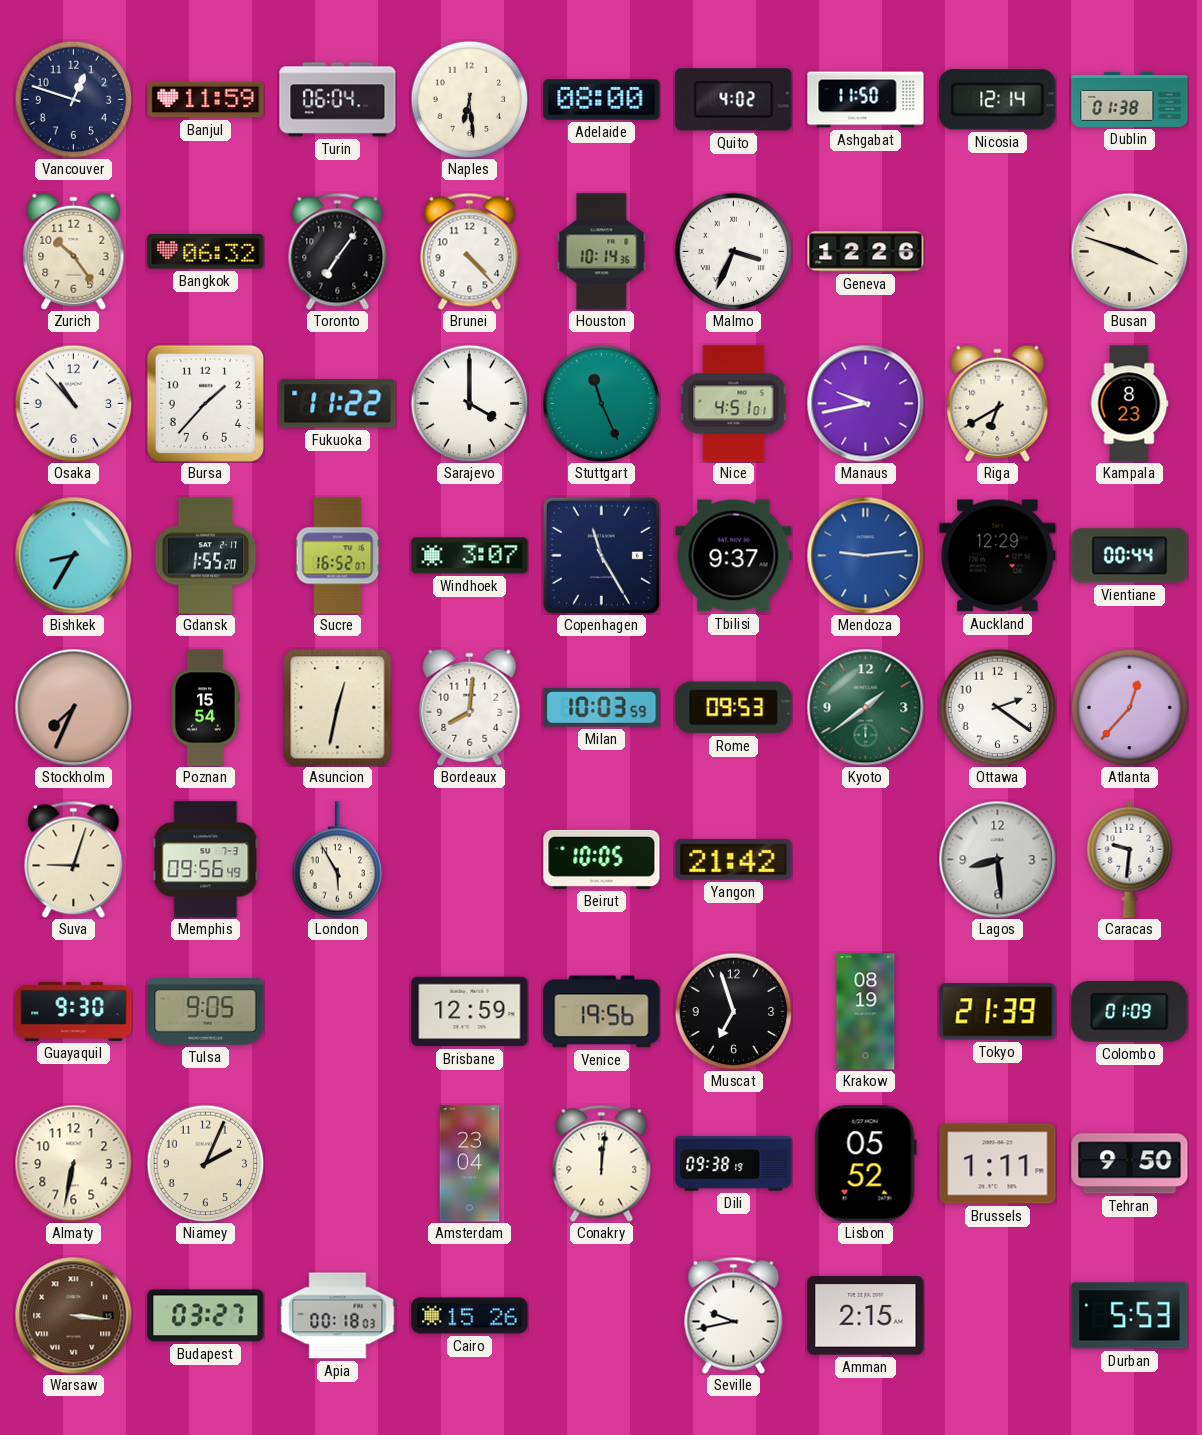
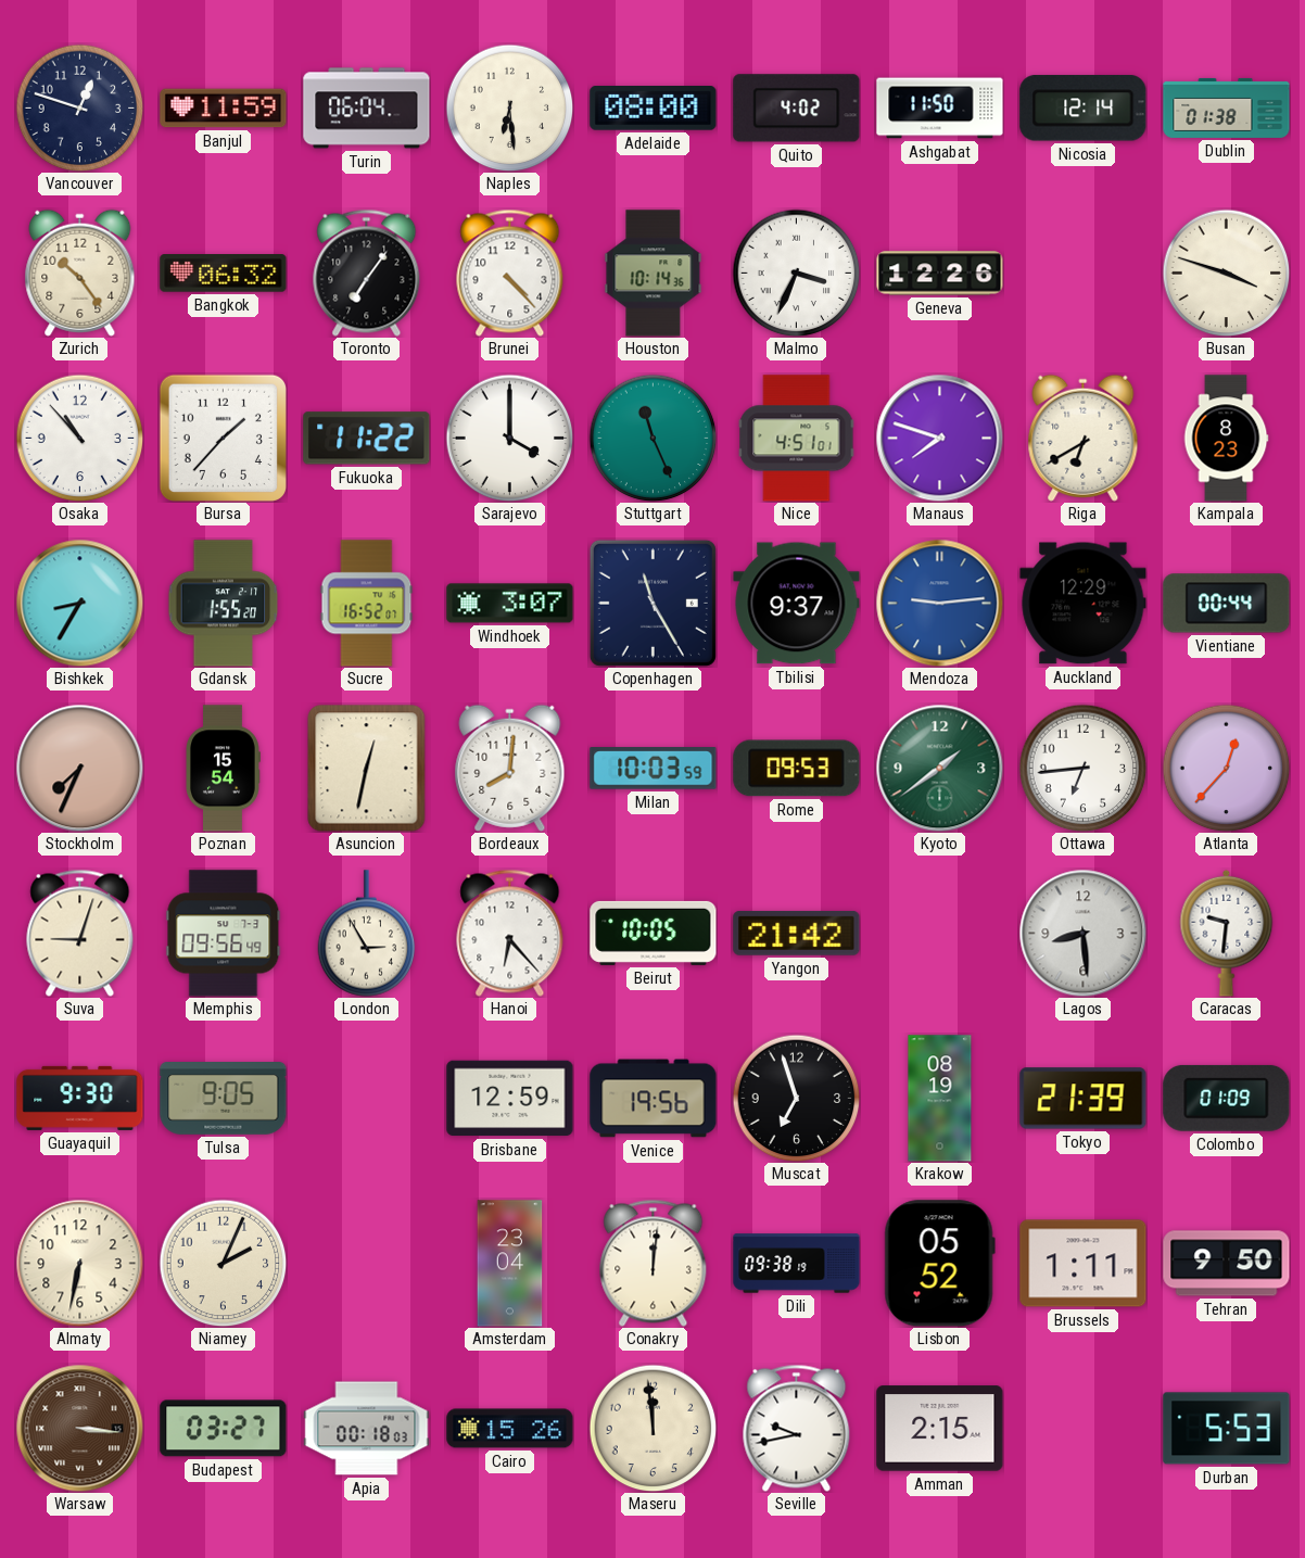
Manaus: 9:43 -> 7:48
Ottawa: 2:21 -> 6:44
London: 5:55 -> 2:55
Hanoi: none -> 6:23
Maseru: none -> 11:59
